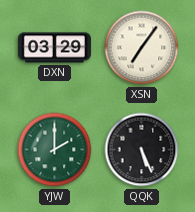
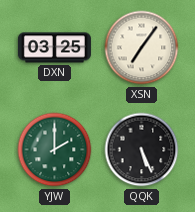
DXN: 03:29 -> 03:25
